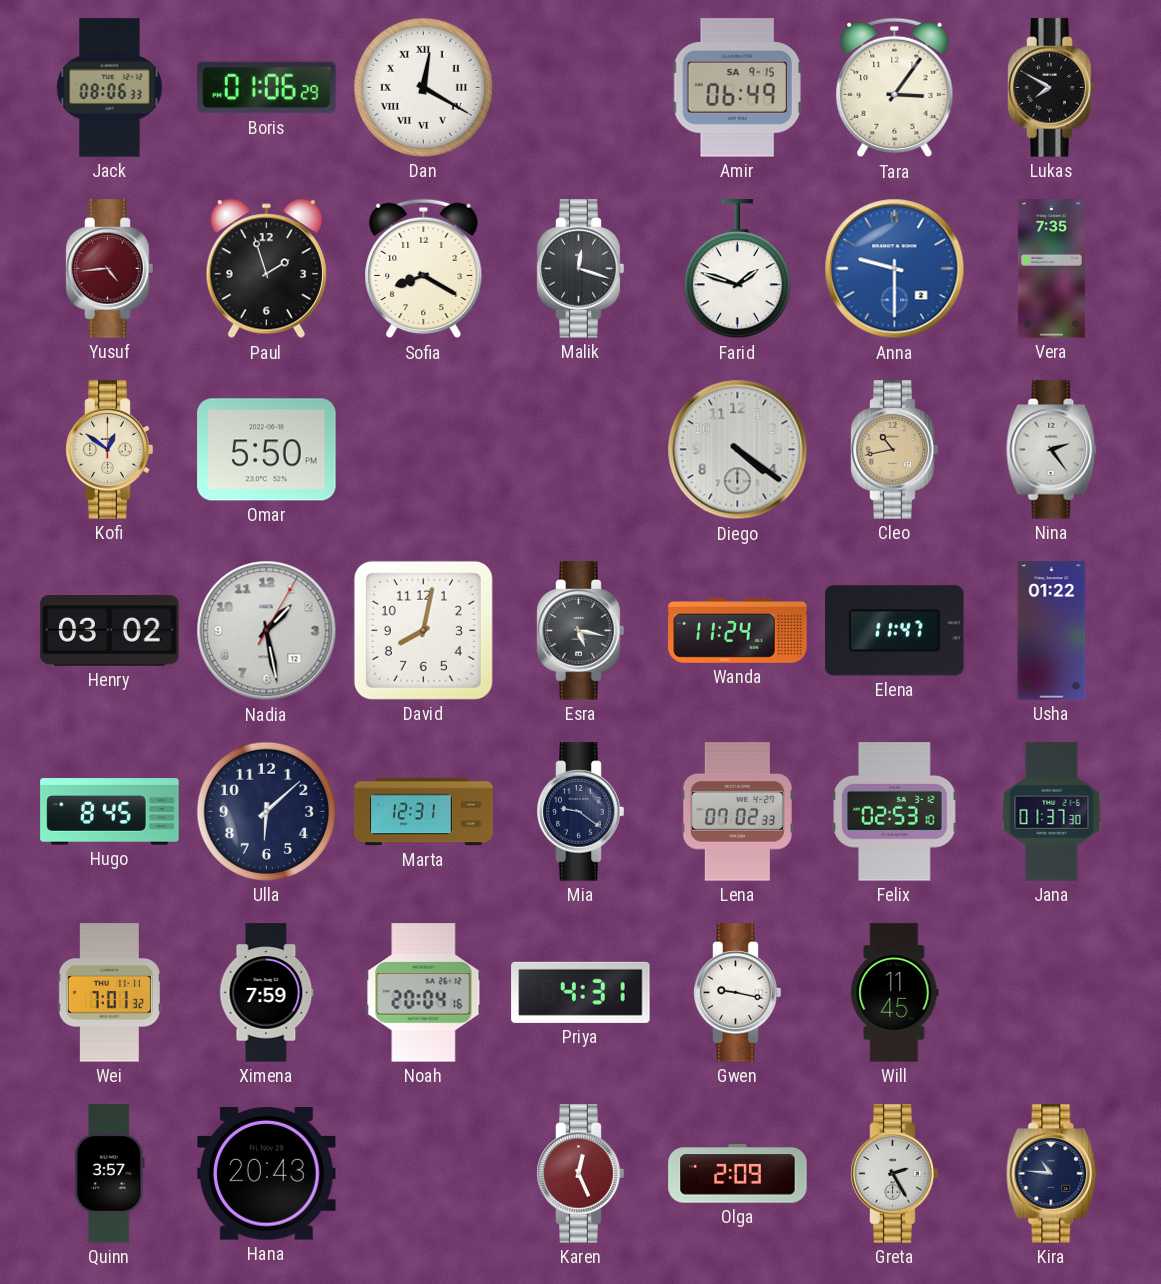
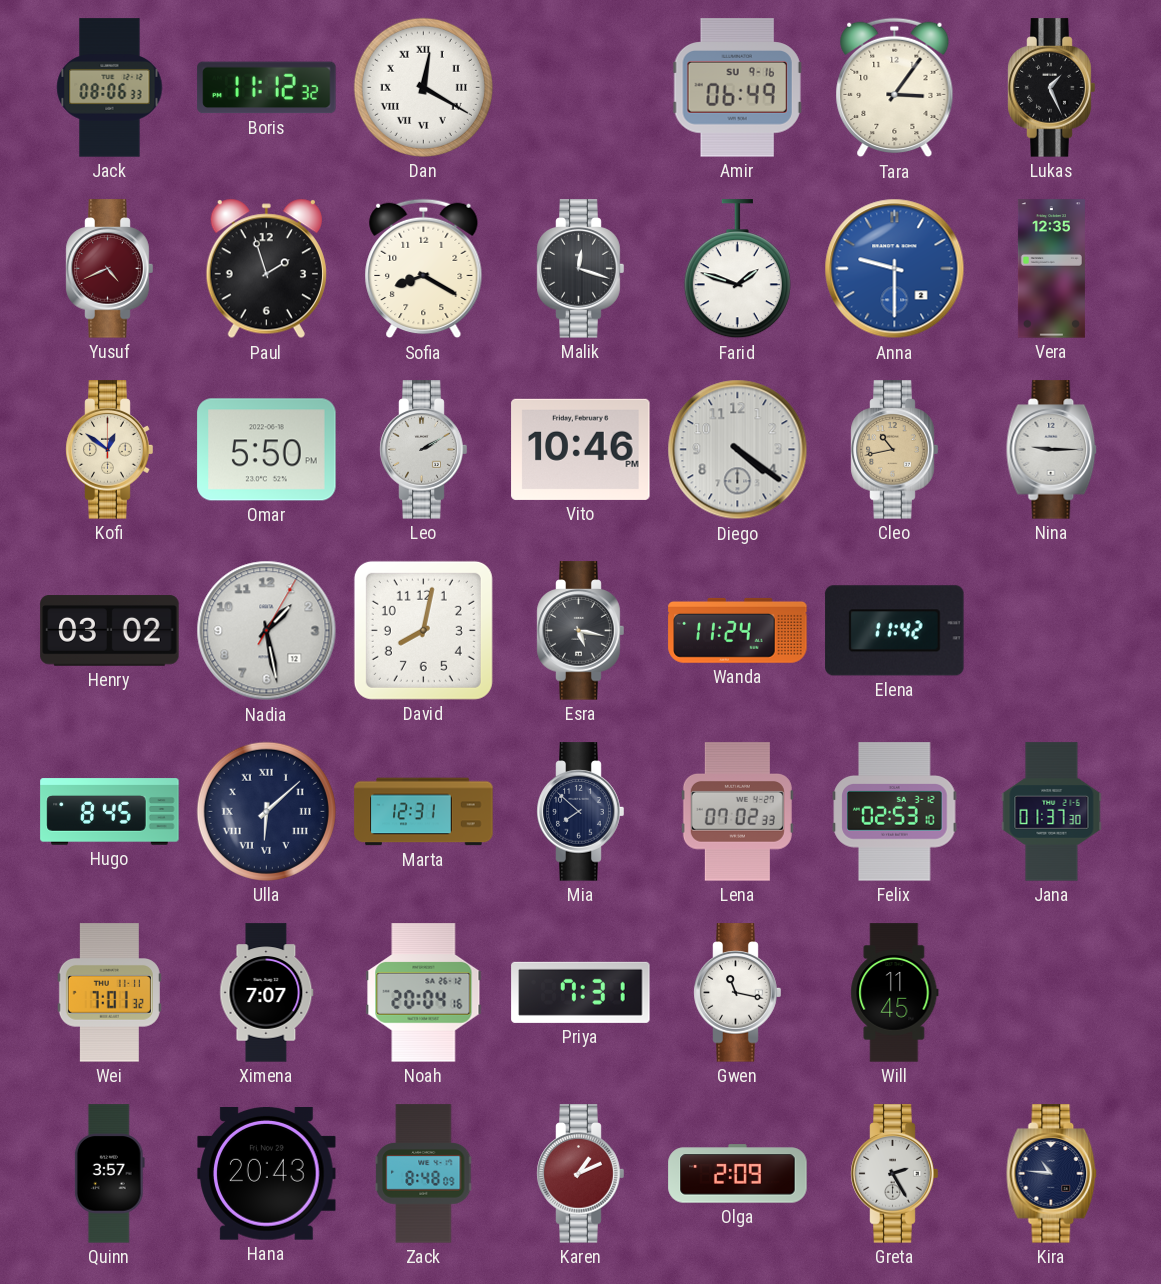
Boris: 01:06 -> 11:12
Amir date: SA 9-15 -> SU 9-16
Lukas: 7:50 -> 1:26
Yusuf: 4:44 -> 4:41
Vera: 7:35 -> 12:35
Leo: none -> 2:10
Vito: none -> 10:46
Nina: 2:24 -> 9:15
Elena: 11:47 -> 11:42
Usha: 01:22 -> none
Ulla numerals: Arabic -> Roman
Mia: 9:21 -> 7:52
Ximena: 7:59 -> 7:07
Priya: 4:31 -> 7:31
Gwen: 9:17 -> 11:17
Zack: none -> 8:48
Karen: 12:26 -> 1:11
